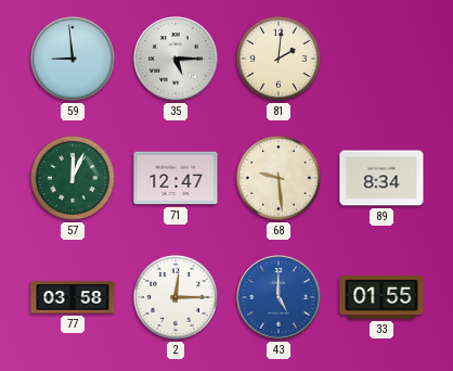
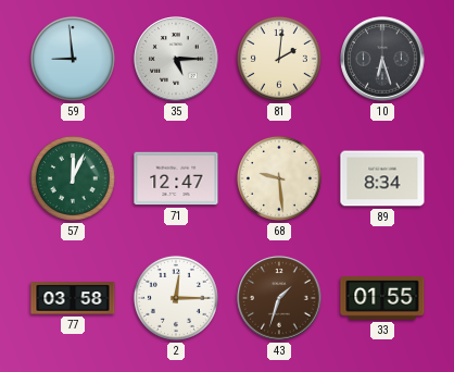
10: none -> 6:27
43: 5:00 -> 1:33
43 dial: blue -> brown
